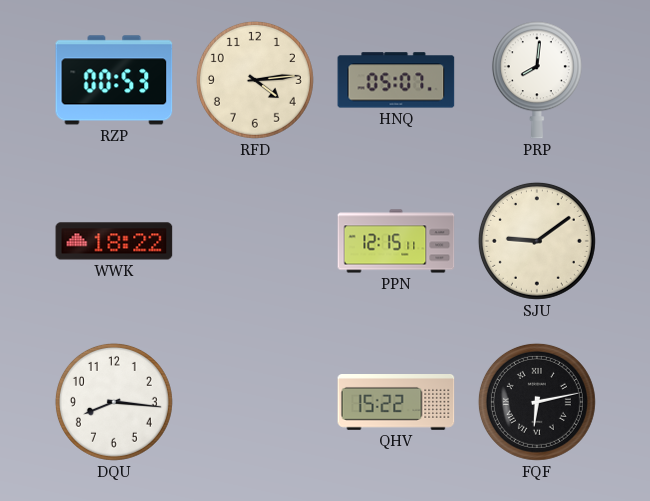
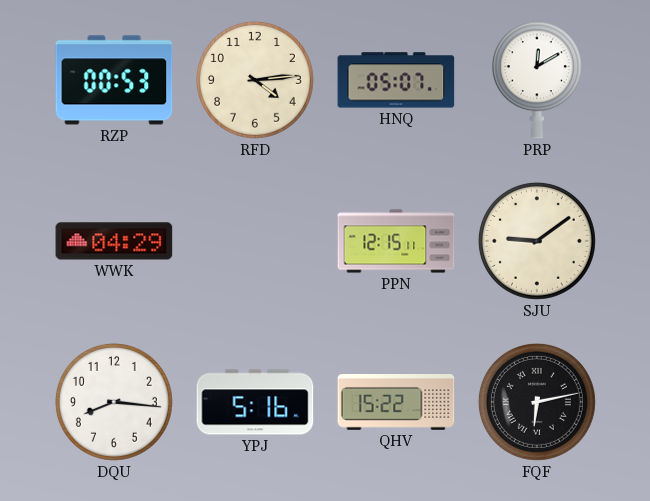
PRP: 8:01 -> 12:10
WWK: 18:22 -> 04:29
YPJ: none -> 5:16
